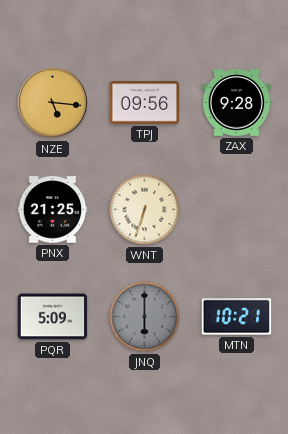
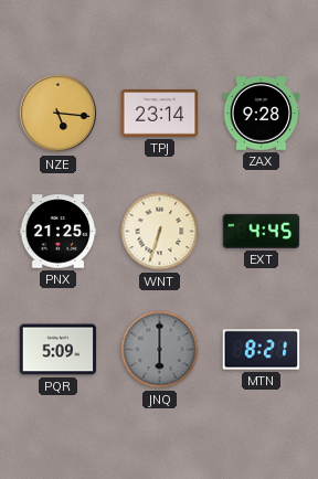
TPJ: 09:56 -> 23:14
EXT: none -> 4:45
MTN: 10:21 -> 8:21
